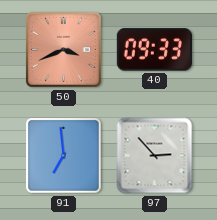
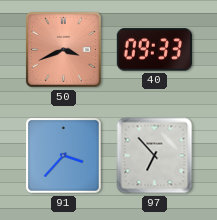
91: 6:59 -> 3:37
97: 2:53 -> 6:53
